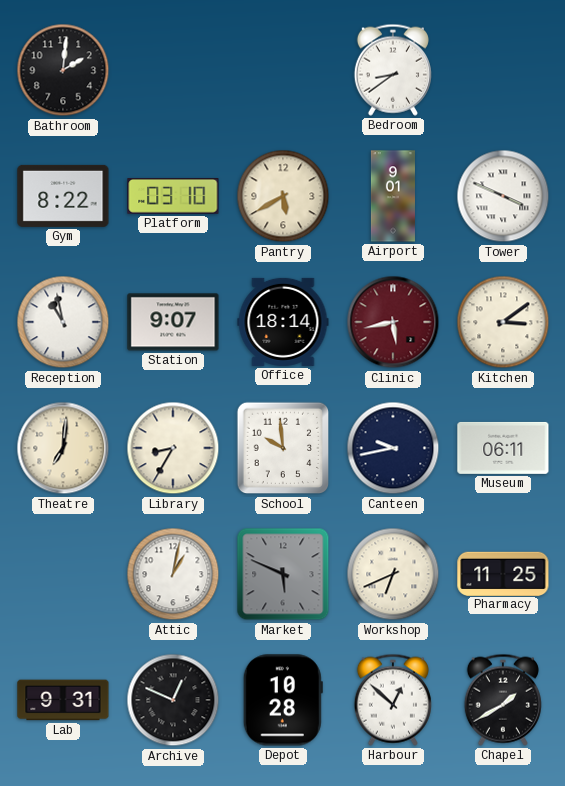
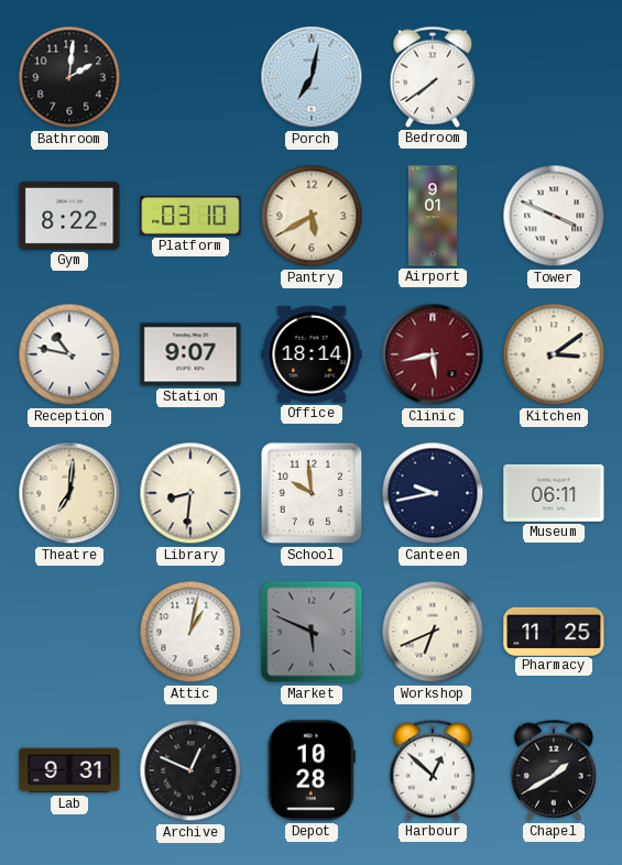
Porch: none -> 7:02
Bedroom: 8:39 -> 7:39
Reception: 10:58 -> 10:47
Library: 8:35 -> 8:31
